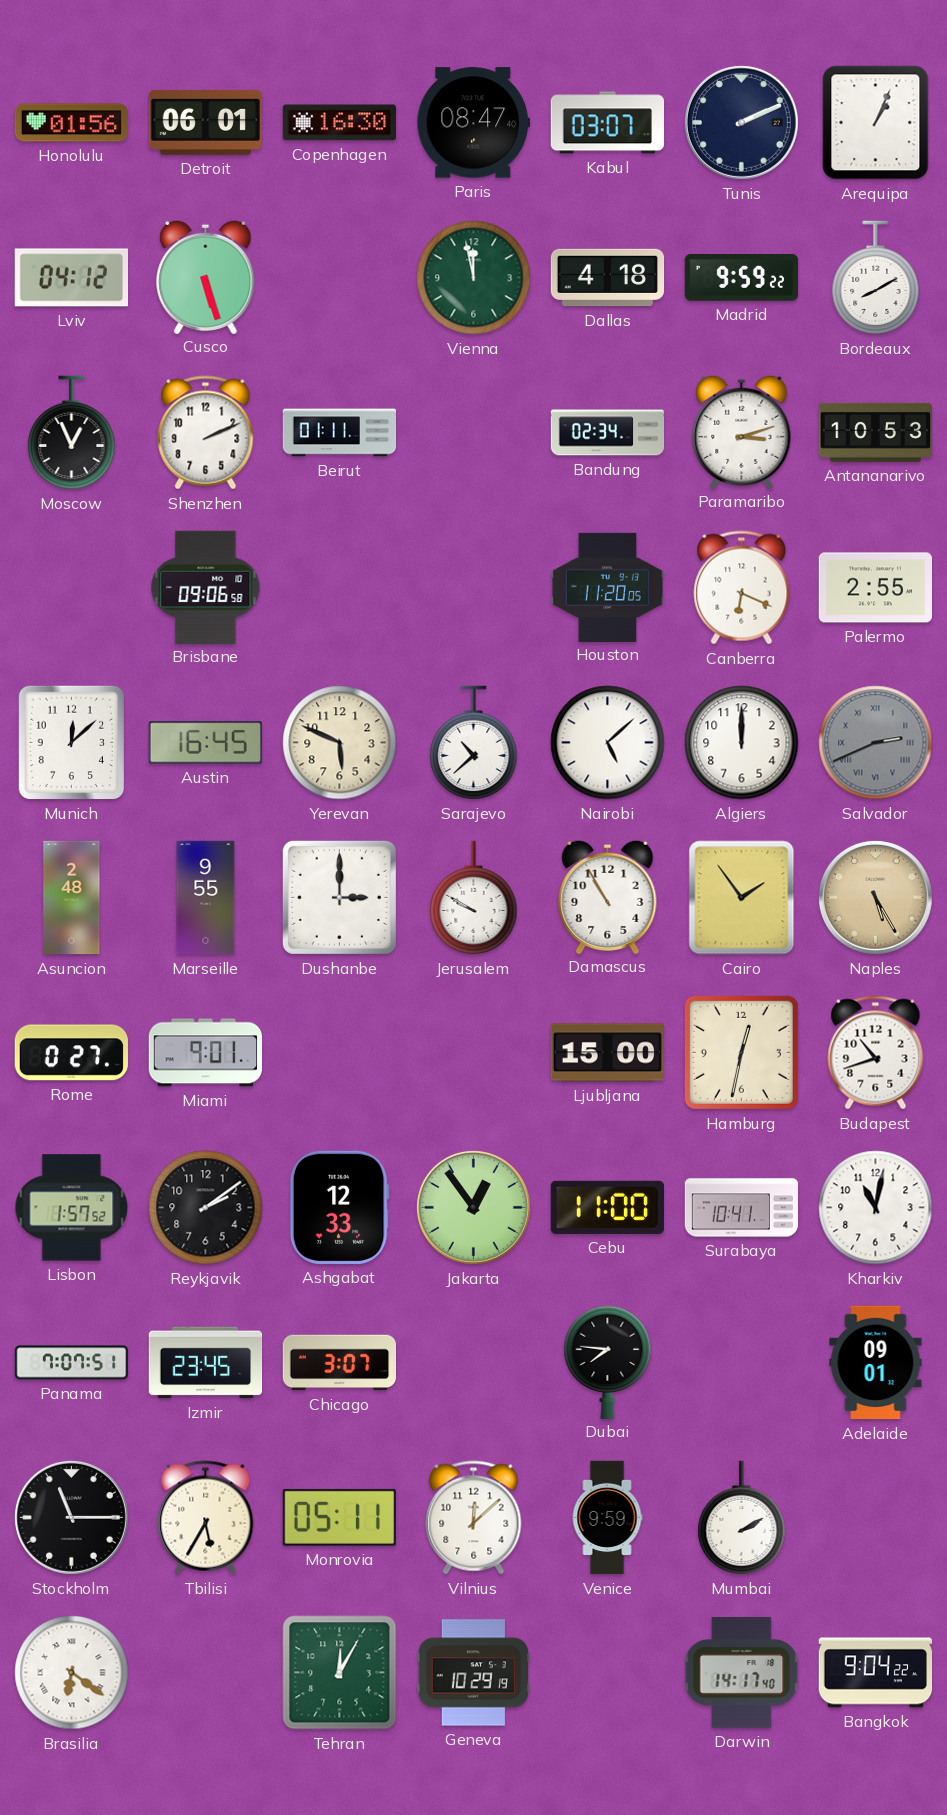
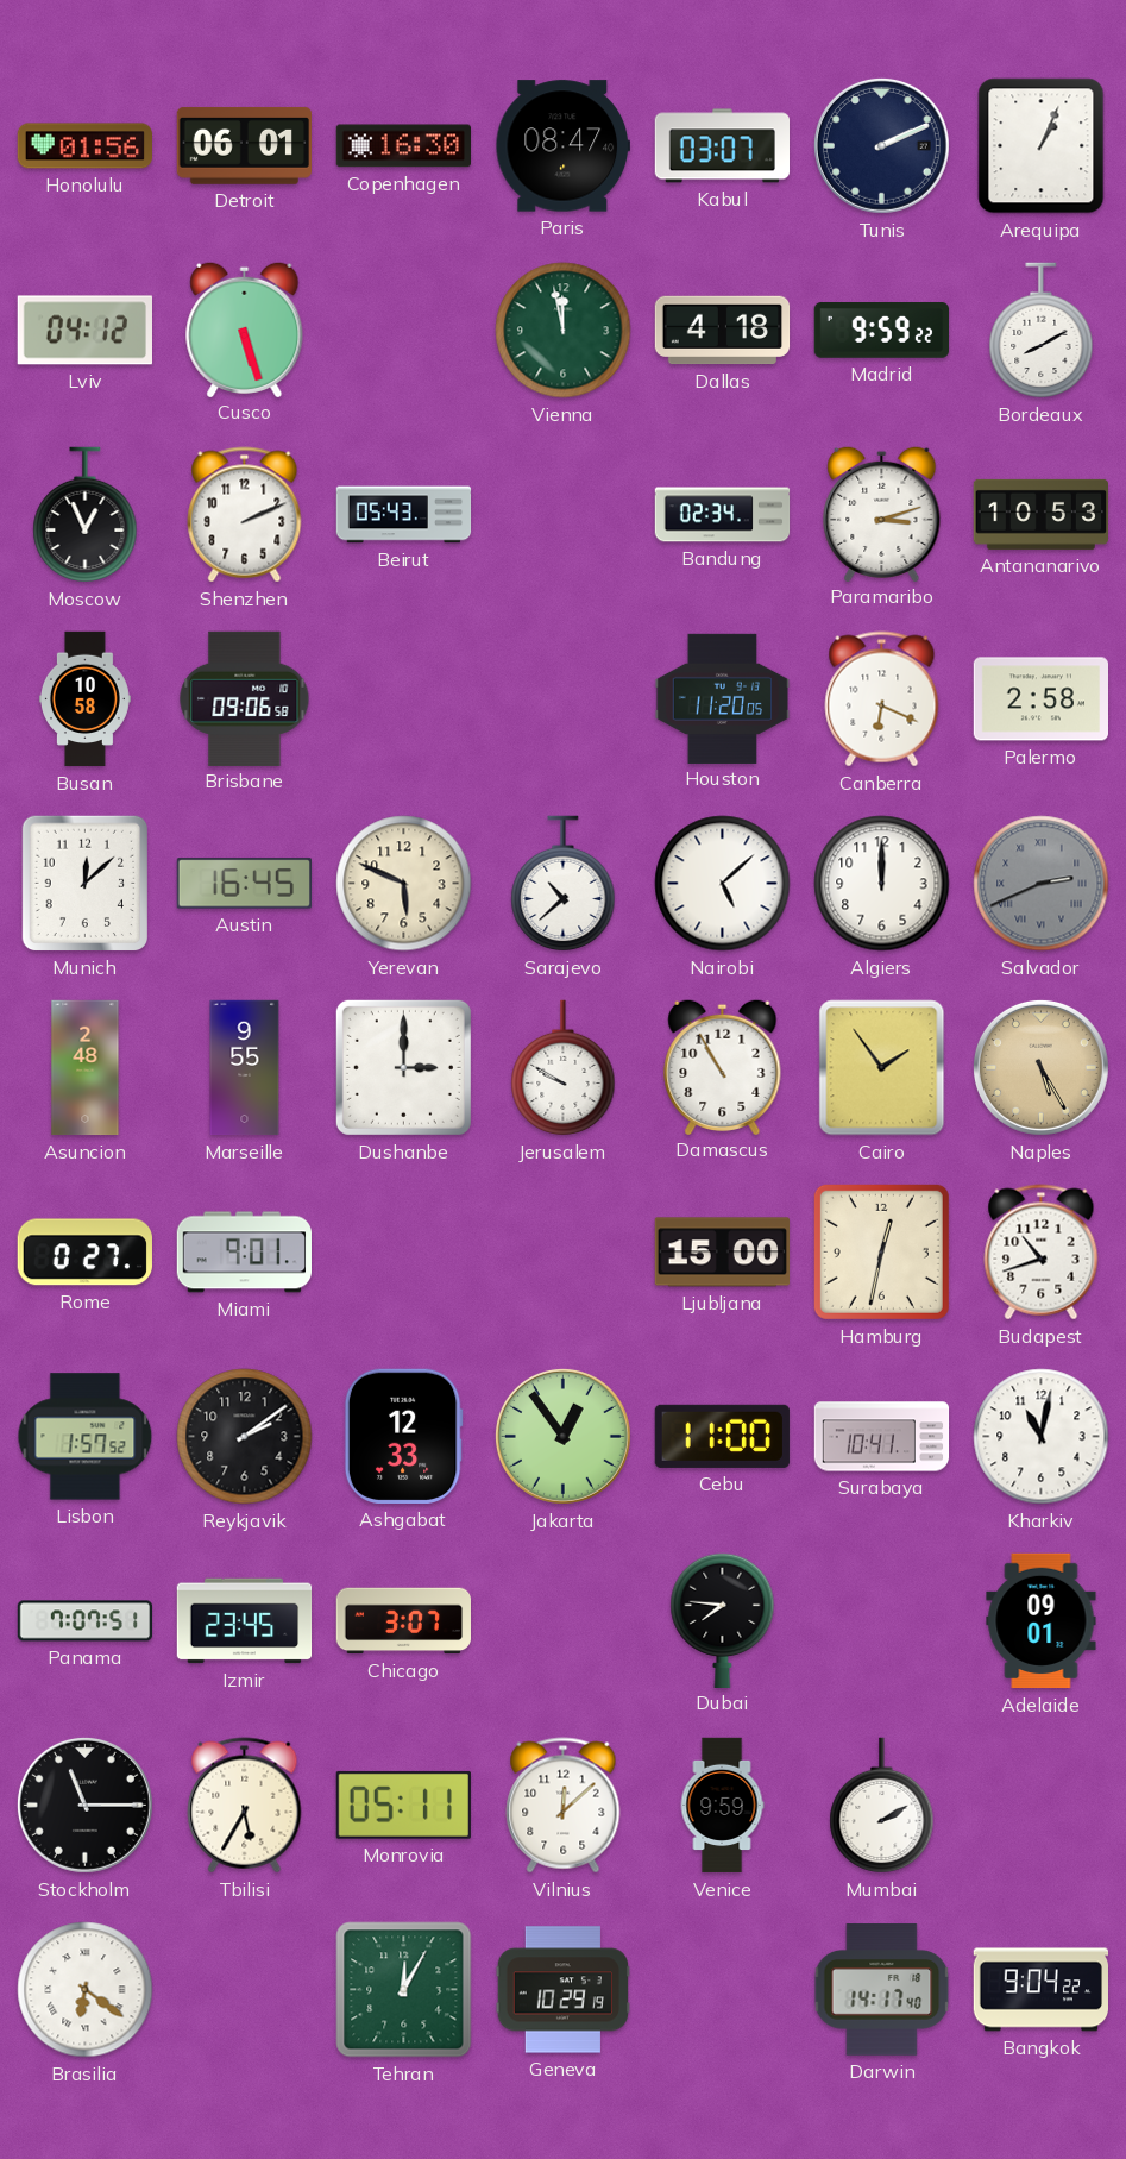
Beirut: 01:11 -> 05:43
Busan: none -> 10:58
Palermo: 2:55 -> 2:58
